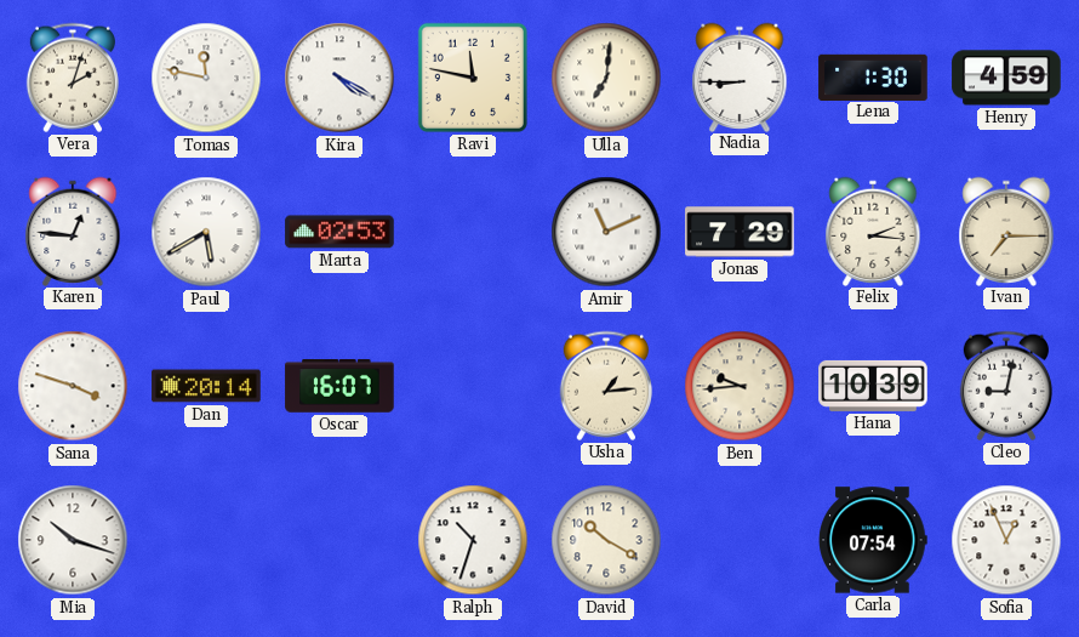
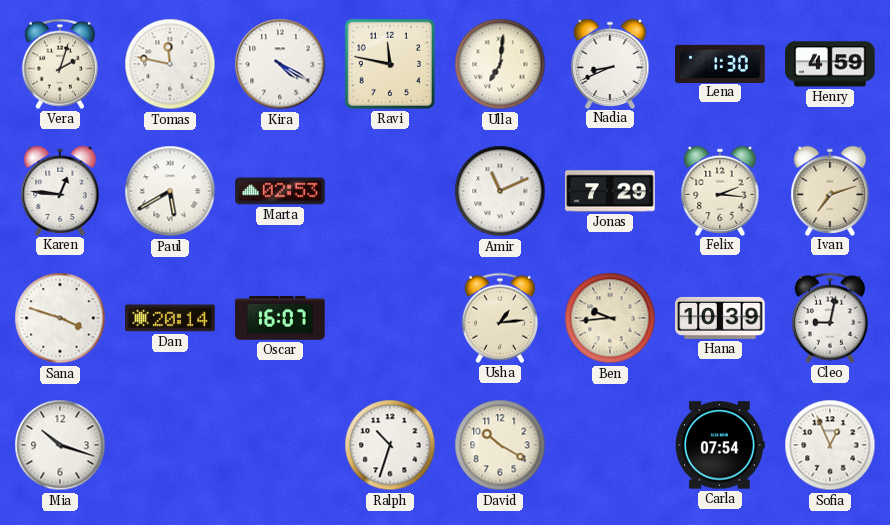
Nadia: 8:45 -> 8:41
Ivan: 7:15 -> 7:12
